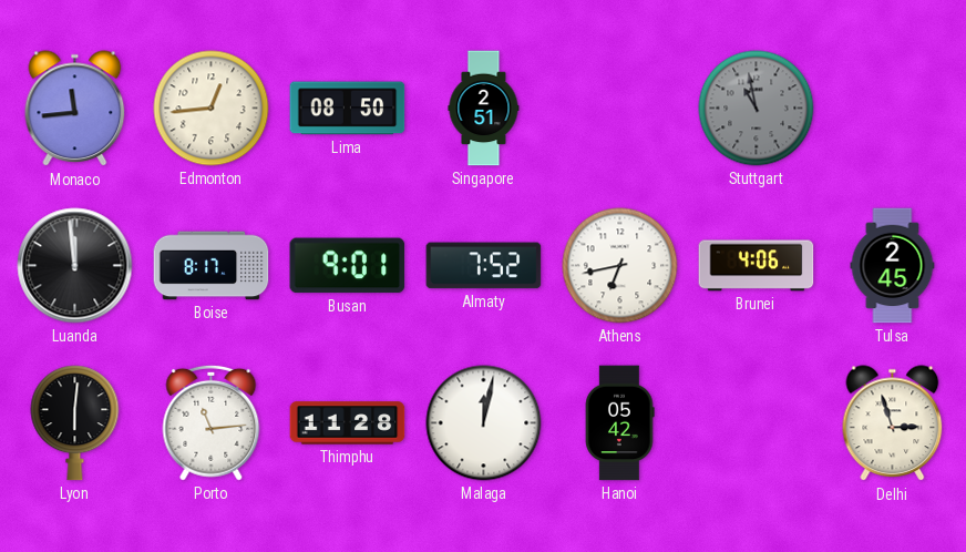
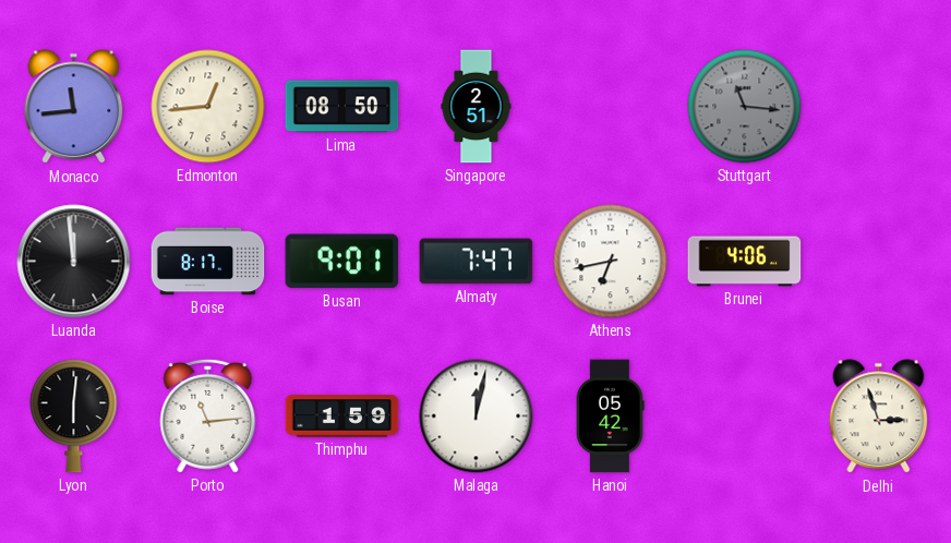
Stuttgart: 10:58 -> 11:16
Almaty: 7:52 -> 7:47
Tulsa: 2:45 -> none
Thimphu: 11:28 -> 1:59
